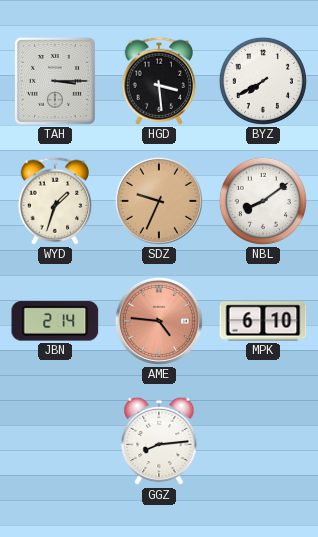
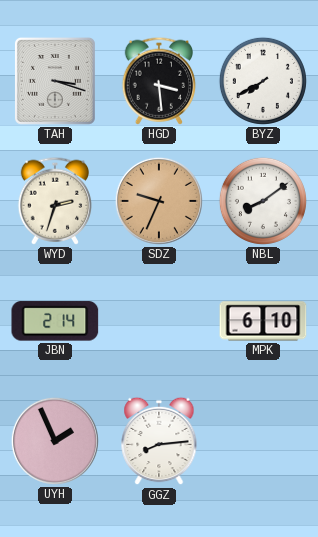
TAH: 3:15 -> 3:18
WYD: 1:33 -> 2:33
AME: 4:46 -> none
UYH: none -> 1:56
